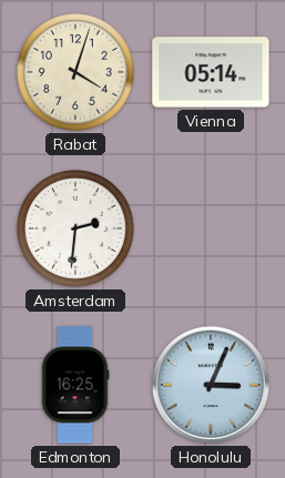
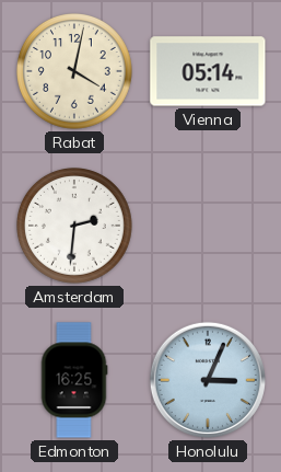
Rabat: 4:03 -> 4:02
